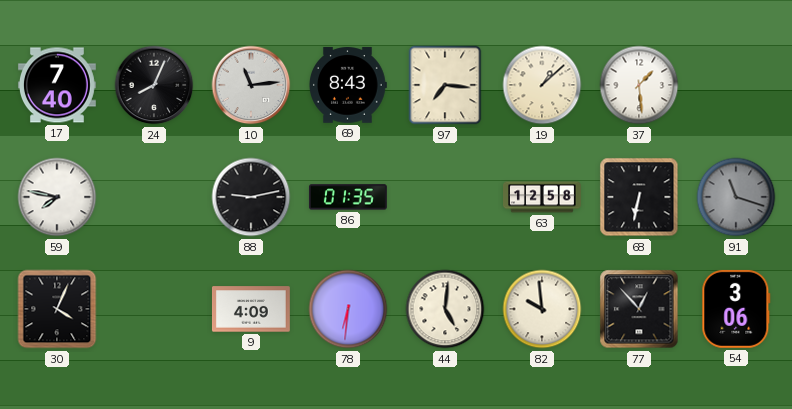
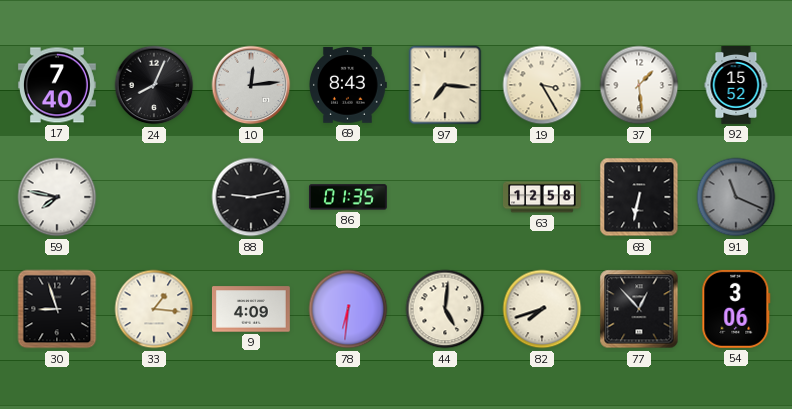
10: 11:14 -> 12:14
19: 1:08 -> 3:25
92: none -> 15:52
91: 11:18 -> 11:19
30: 4:04 -> 8:57
33: none -> 1:16
82: 9:59 -> 7:42
